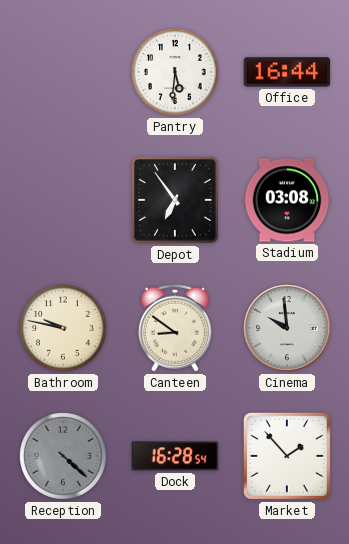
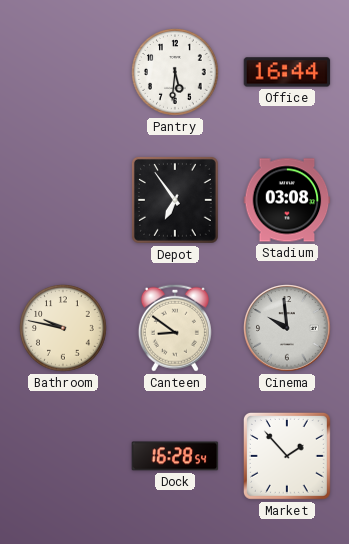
Reception: 4:22 -> none
